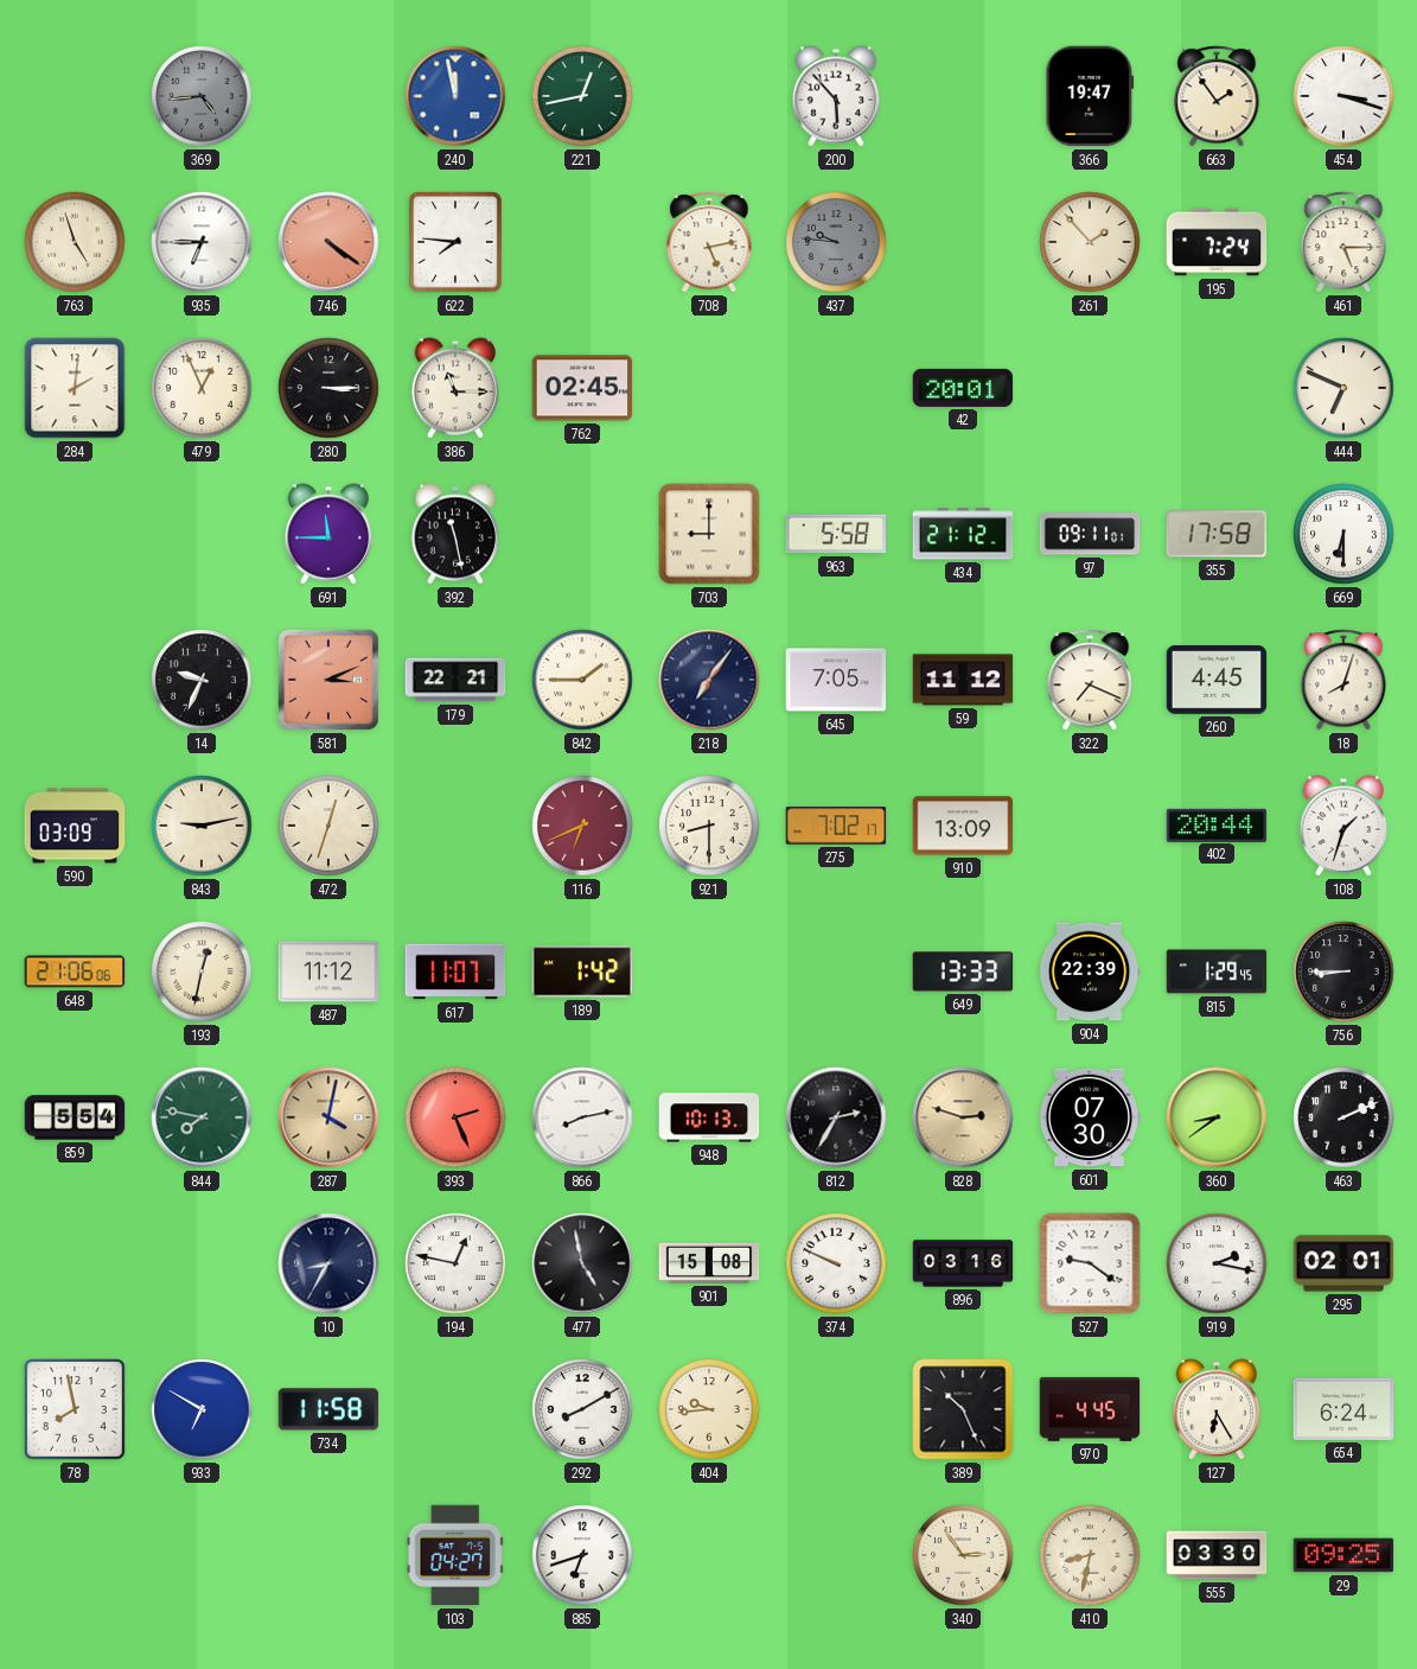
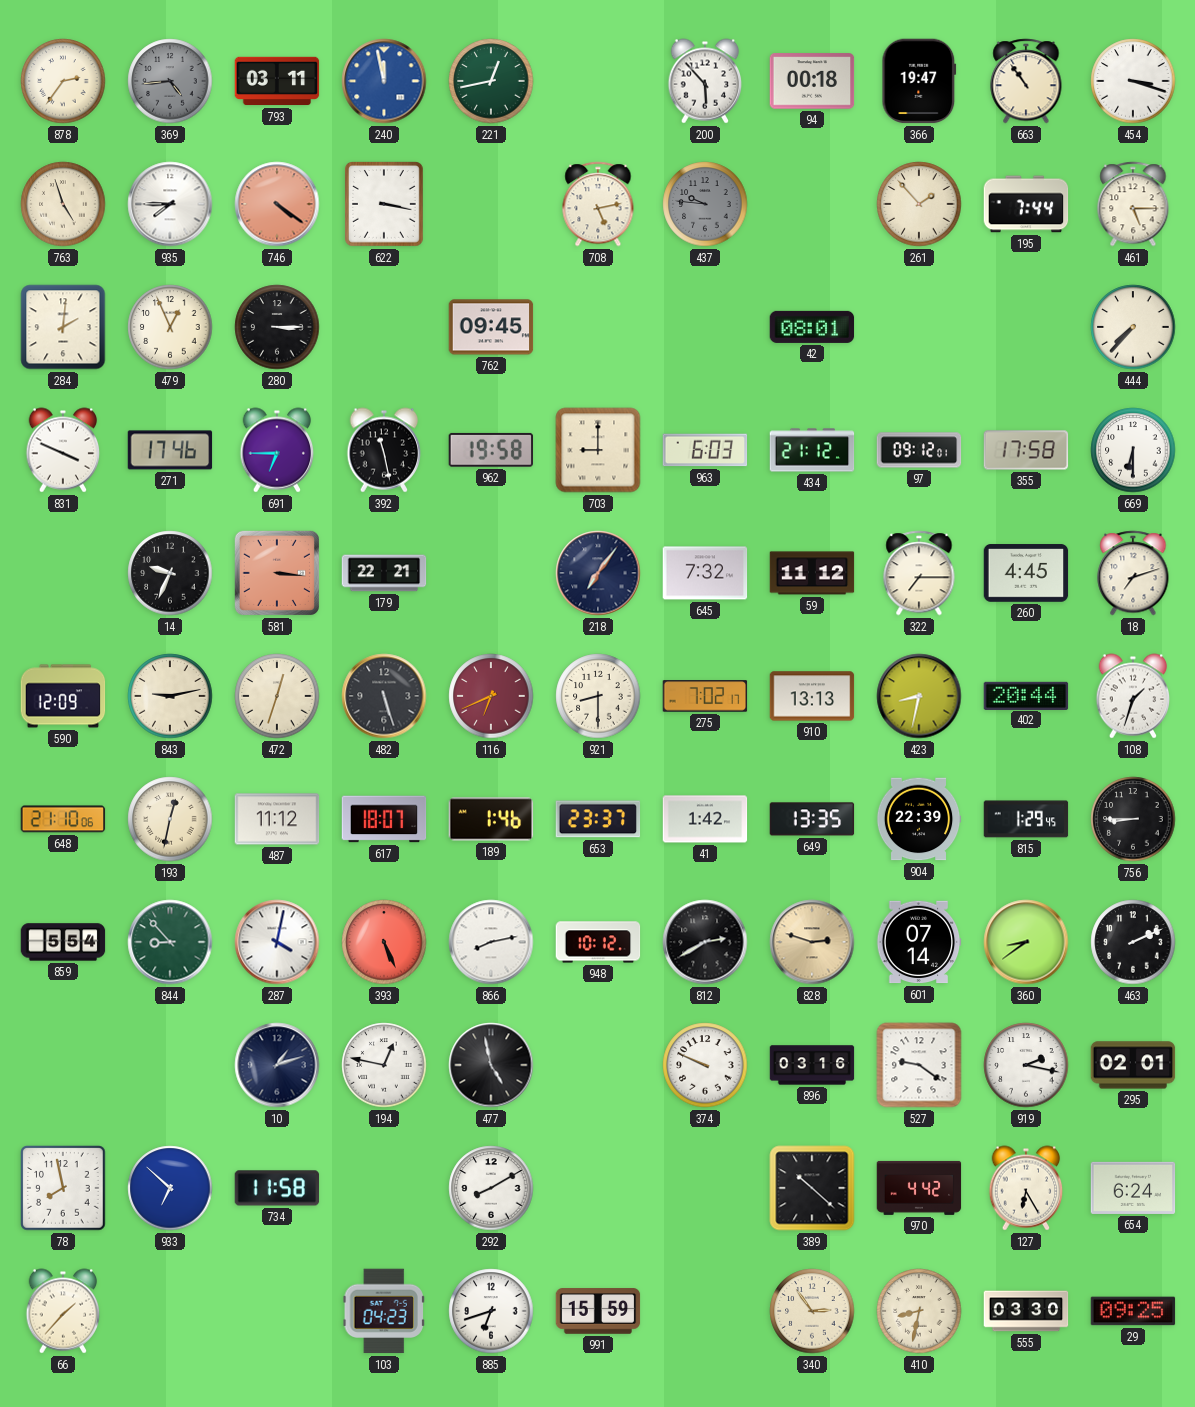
878: none -> 2:36
793: none -> 03:11
94: none -> 00:18
663: 1:54 -> 10:54
935: 6:45 -> 7:45
622: 7:46 -> 3:17
195: 7:24 -> 7:44
386: 11:15 -> none
762: 02:45 -> 09:45
42: 20:01 -> 08:01
444: 6:49 -> 7:37
831: none -> 3:49
271: none -> 17:46
691: 11:45 -> 6:45
962: none -> 19:58
963: 5:58 -> 6:03
97: 09:11 -> 09:12
581: 3:11 -> 3:16
842: 1:45 -> none
645: 7:05 -> 7:32
322: 7:19 -> 7:15
18: 8:03 -> 7:12
590: 03:09 -> 12:09
482: none -> 5:27
910: 13:09 -> 13:13
423: none -> 8:32
648: 21:06 -> 21:10
617: 11:07 -> 18:07
189: 1:42 -> 1:46
653: none -> 23:37
41: none -> 1:42
649: 13:33 -> 13:35
844: 7:47 -> 8:53
287 dial: champagne -> white
393: 2:26 -> 5:26
948: 10:13 -> 10:12
812: 2:35 -> 2:40
601: 07:30 -> 07:14
10: 8:35 -> 1:12
901: 15:08 -> none
933: 6:50 -> 6:52
404: 9:44 -> none
389: 10:26 -> 10:22
970: 4:45 -> 4:42
66: none -> 1:37
103: 04:27 -> 04:23
991: none -> 15:59
